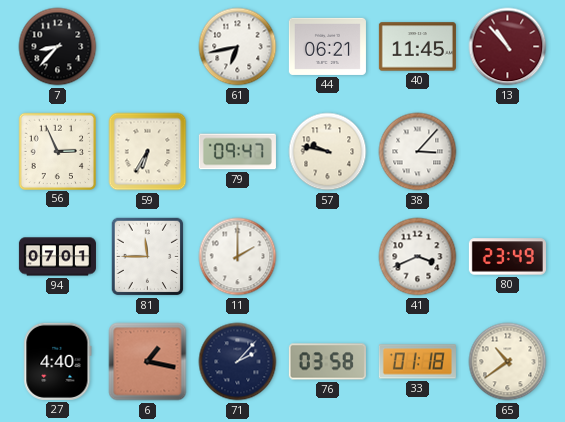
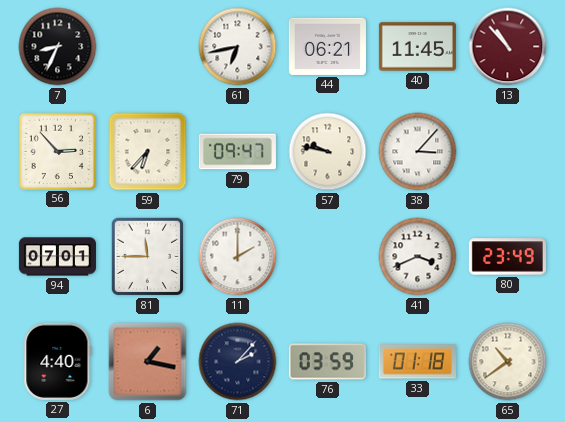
7: 8:37 -> 8:34
56: 2:56 -> 2:53
59: 6:35 -> 6:37
76: 03:58 -> 03:59
